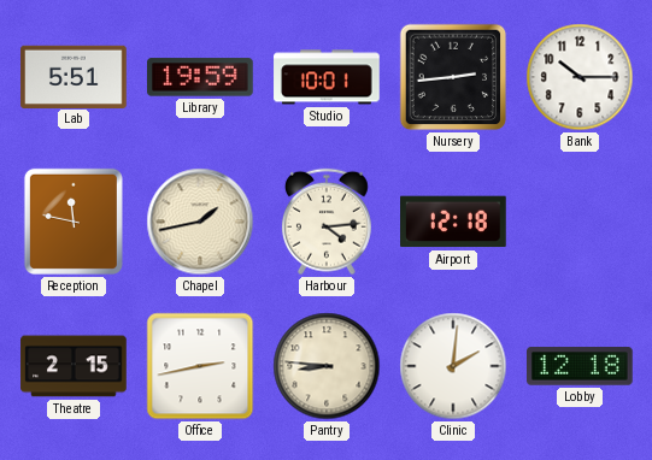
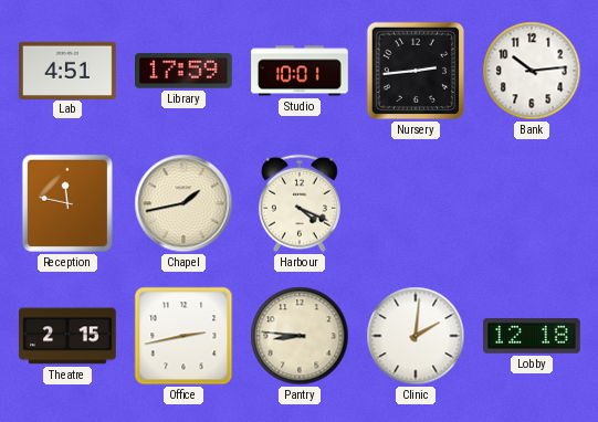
Lab: 5:51 -> 4:51
Library: 19:59 -> 17:59
Bank: 10:15 -> 10:14
Harbour: 4:14 -> 4:19
Airport: 12:18 -> none
